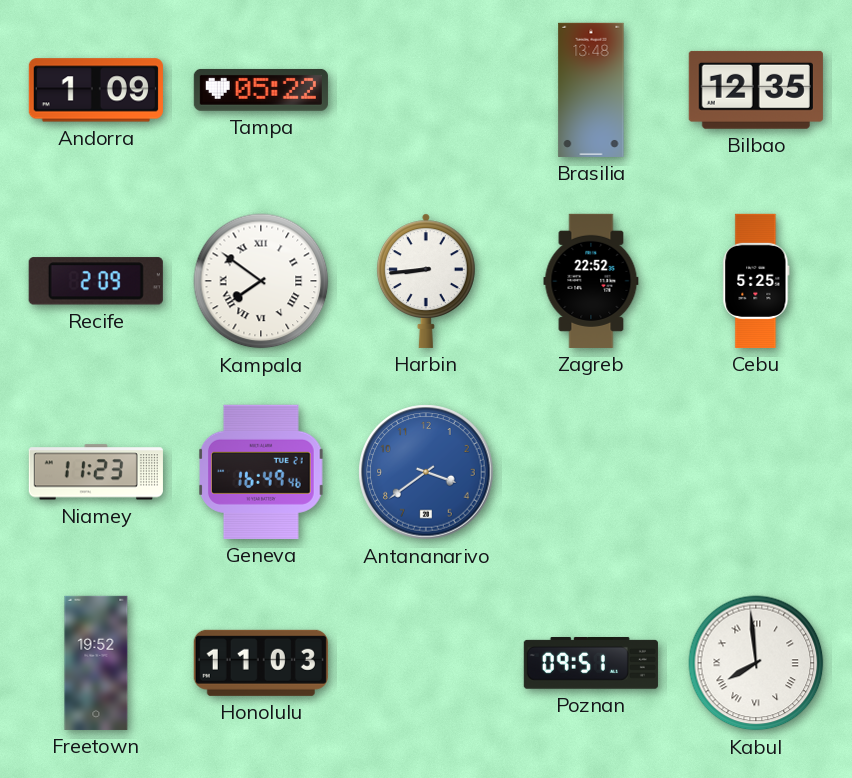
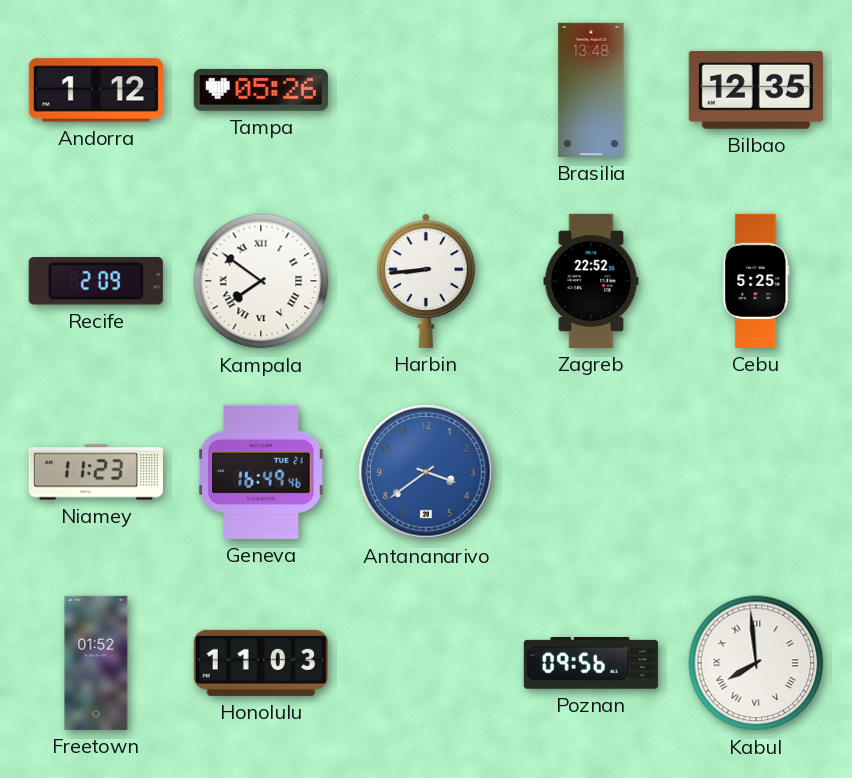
Andorra: 1:09 -> 1:12
Tampa: 05:22 -> 05:26
Freetown: 19:52 -> 01:52
Poznan: 09:51 -> 09:56
